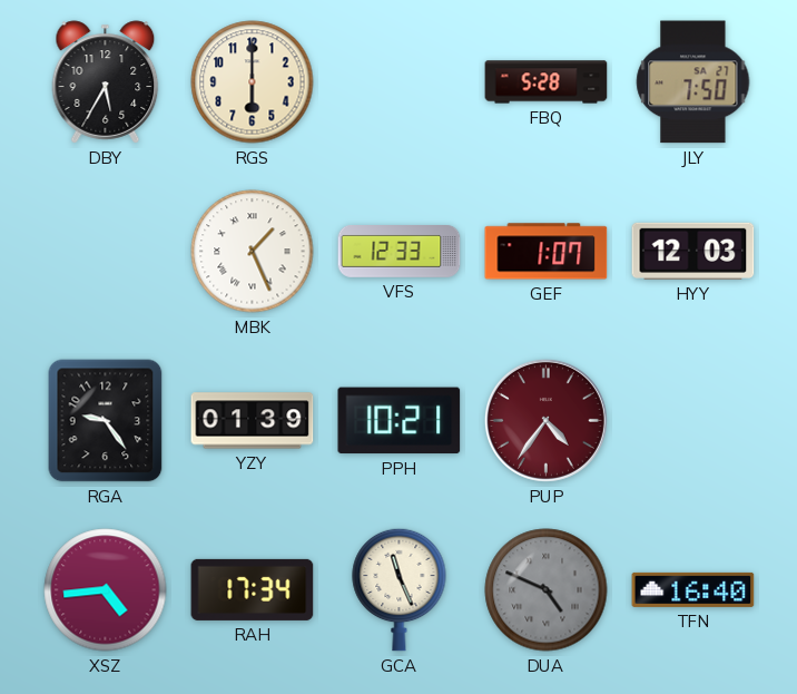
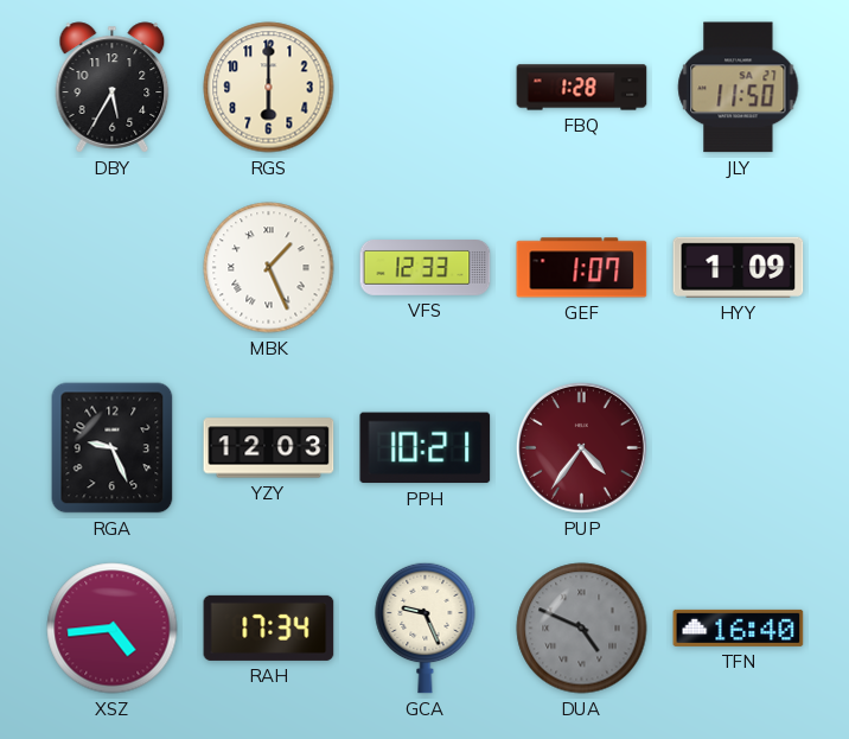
FBQ: 5:28 -> 1:28
JLY: 7:50 -> 11:50
HYY: 12:03 -> 1:09
RGA: 9:24 -> 9:26
YZY: 01:39 -> 12:03
GCA: 11:26 -> 9:26
